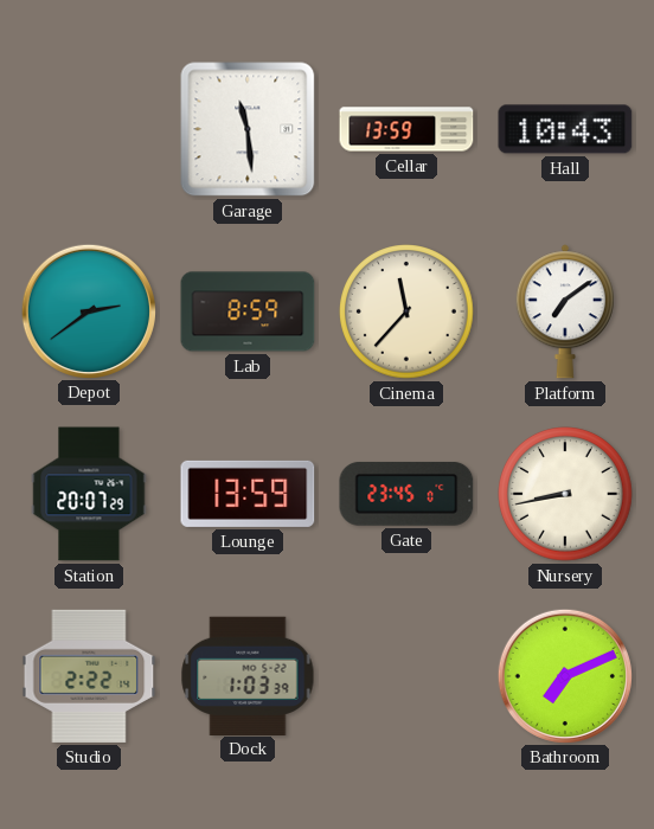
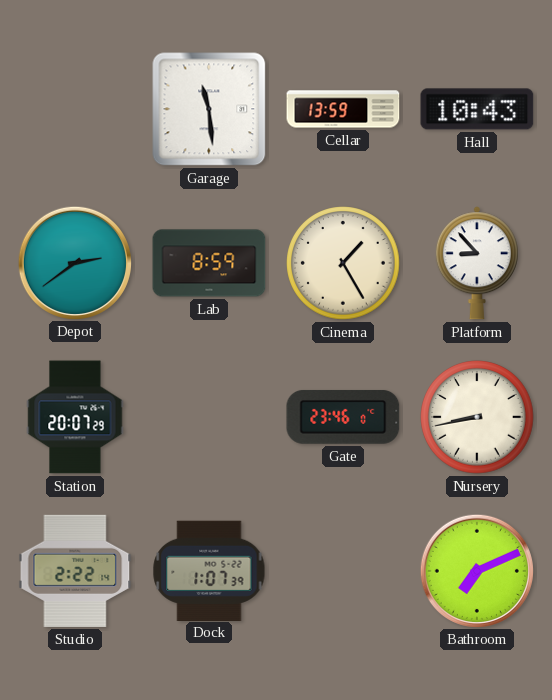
Cinema: 11:37 -> 1:25
Platform: 7:09 -> 8:53
Lounge: 13:59 -> none
Gate: 23:45 -> 23:46
Dock: 1:03 -> 1:07
